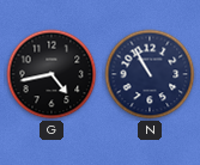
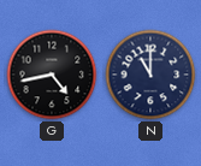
N: 10:55 -> 11:00
